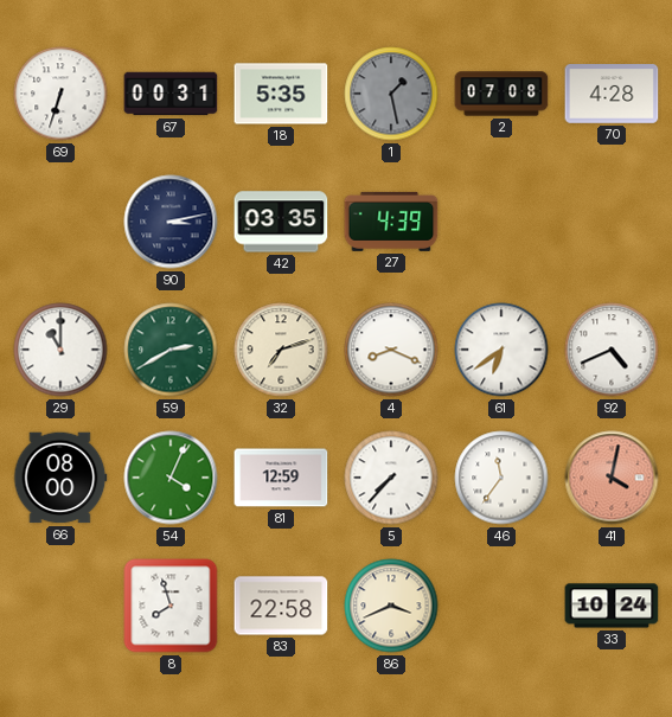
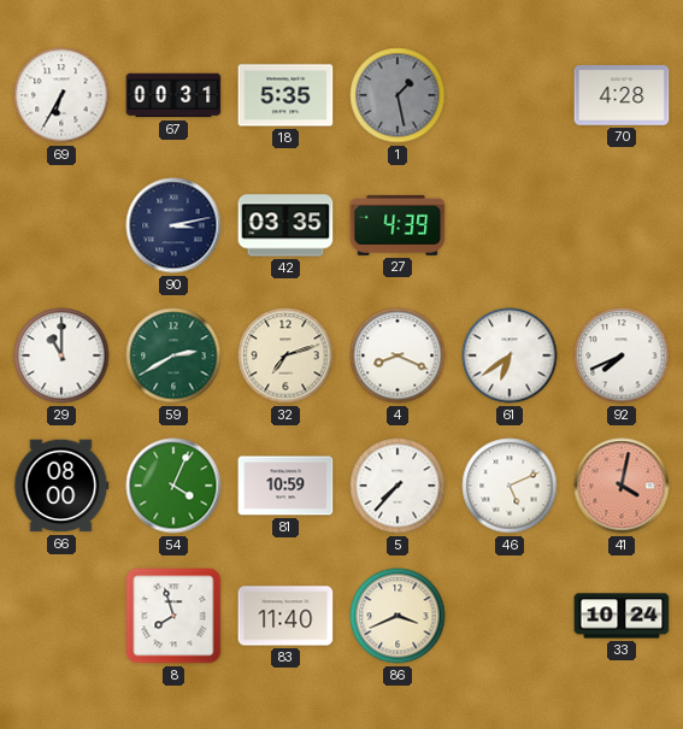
69: 6:33 -> 6:35
2: 07:08 -> none
92: 4:41 -> 7:41
81: 12:59 -> 10:59
46: 11:36 -> 5:11
83: 22:58 -> 11:40
